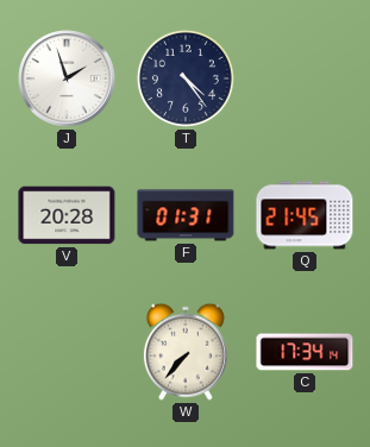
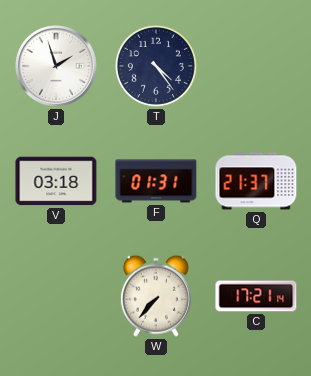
V: 20:28 -> 03:18
Q: 21:45 -> 21:37
C: 17:34 -> 17:21
